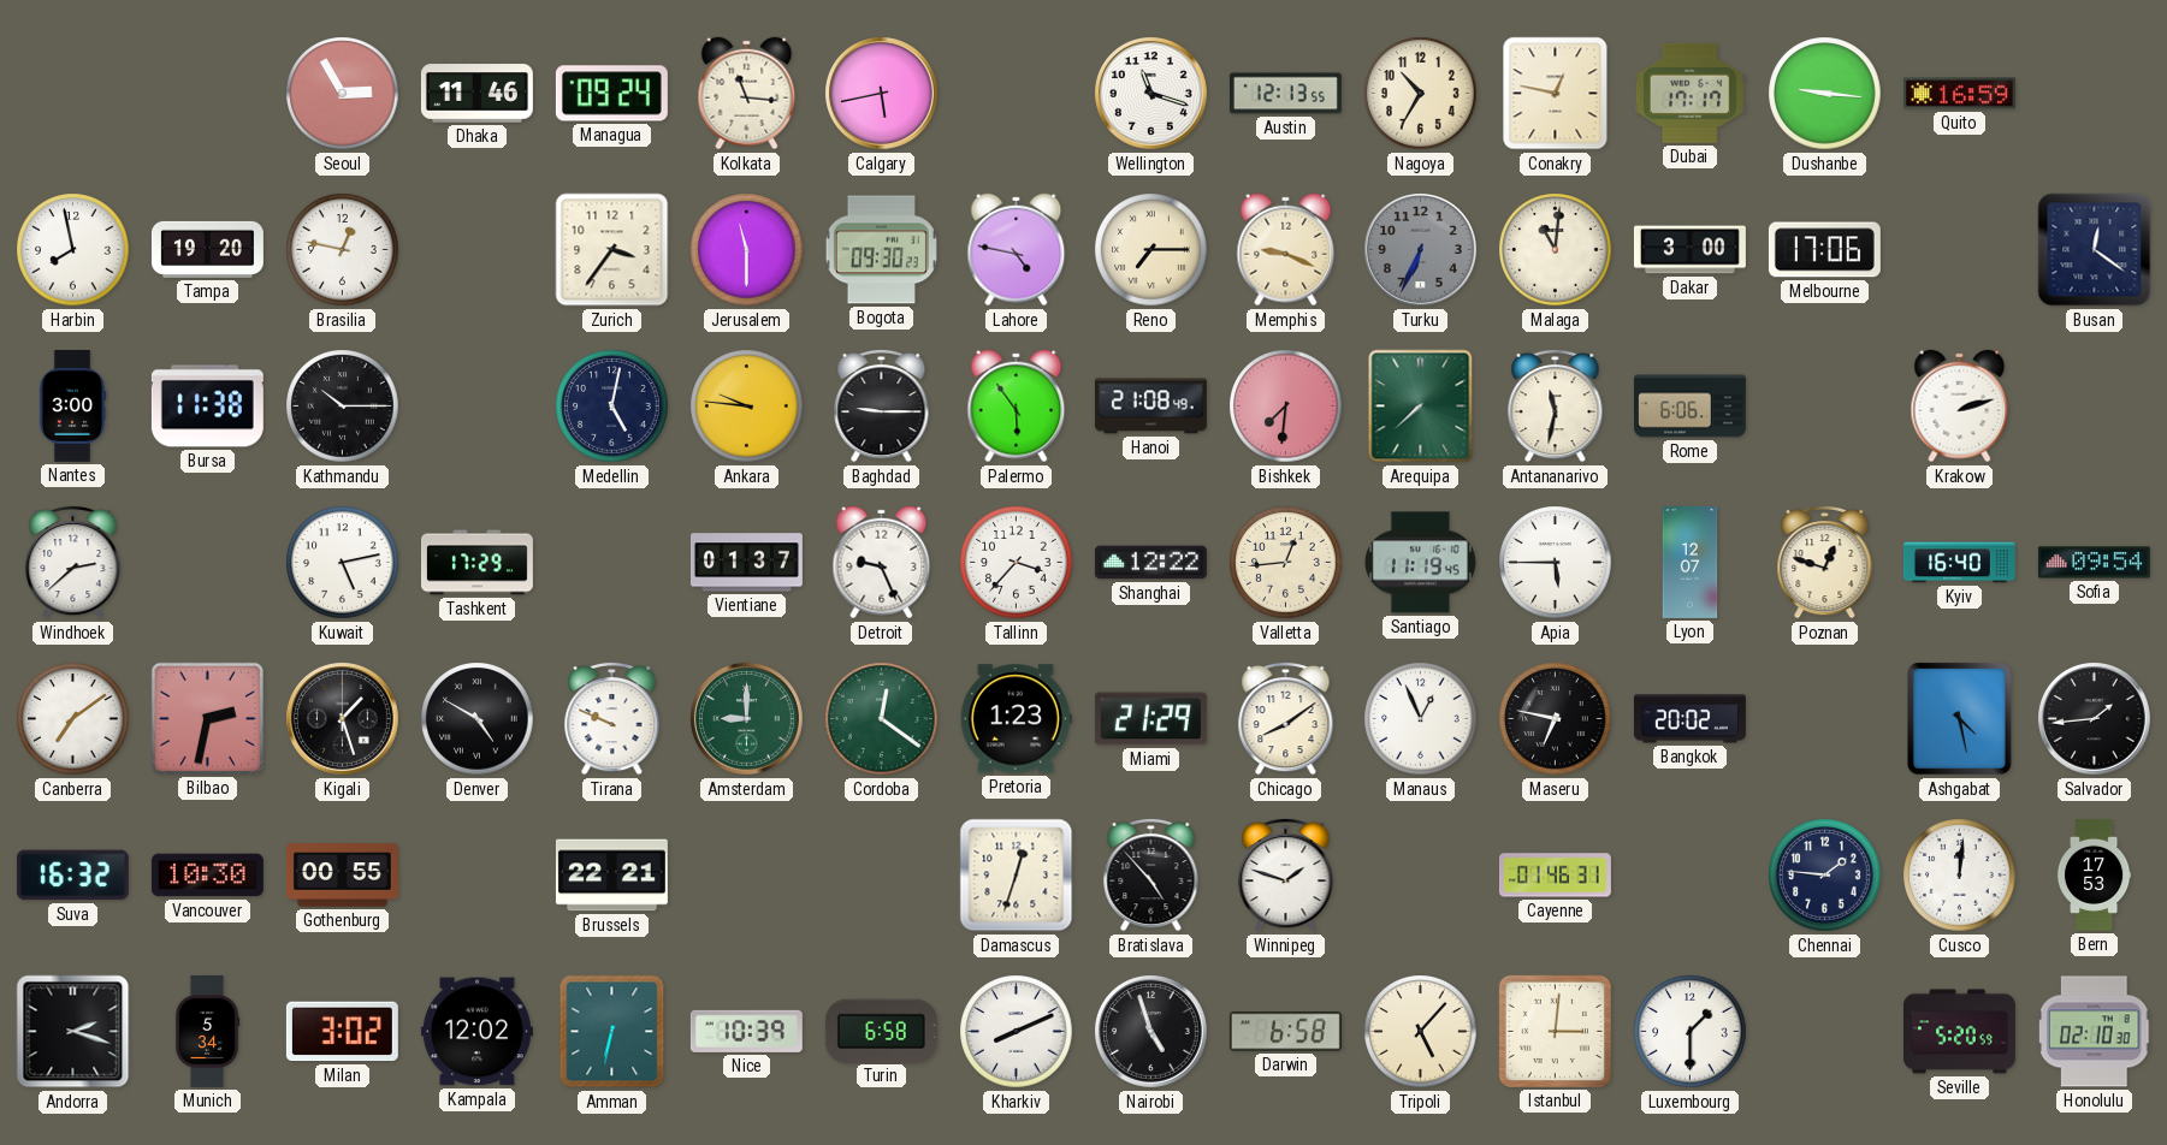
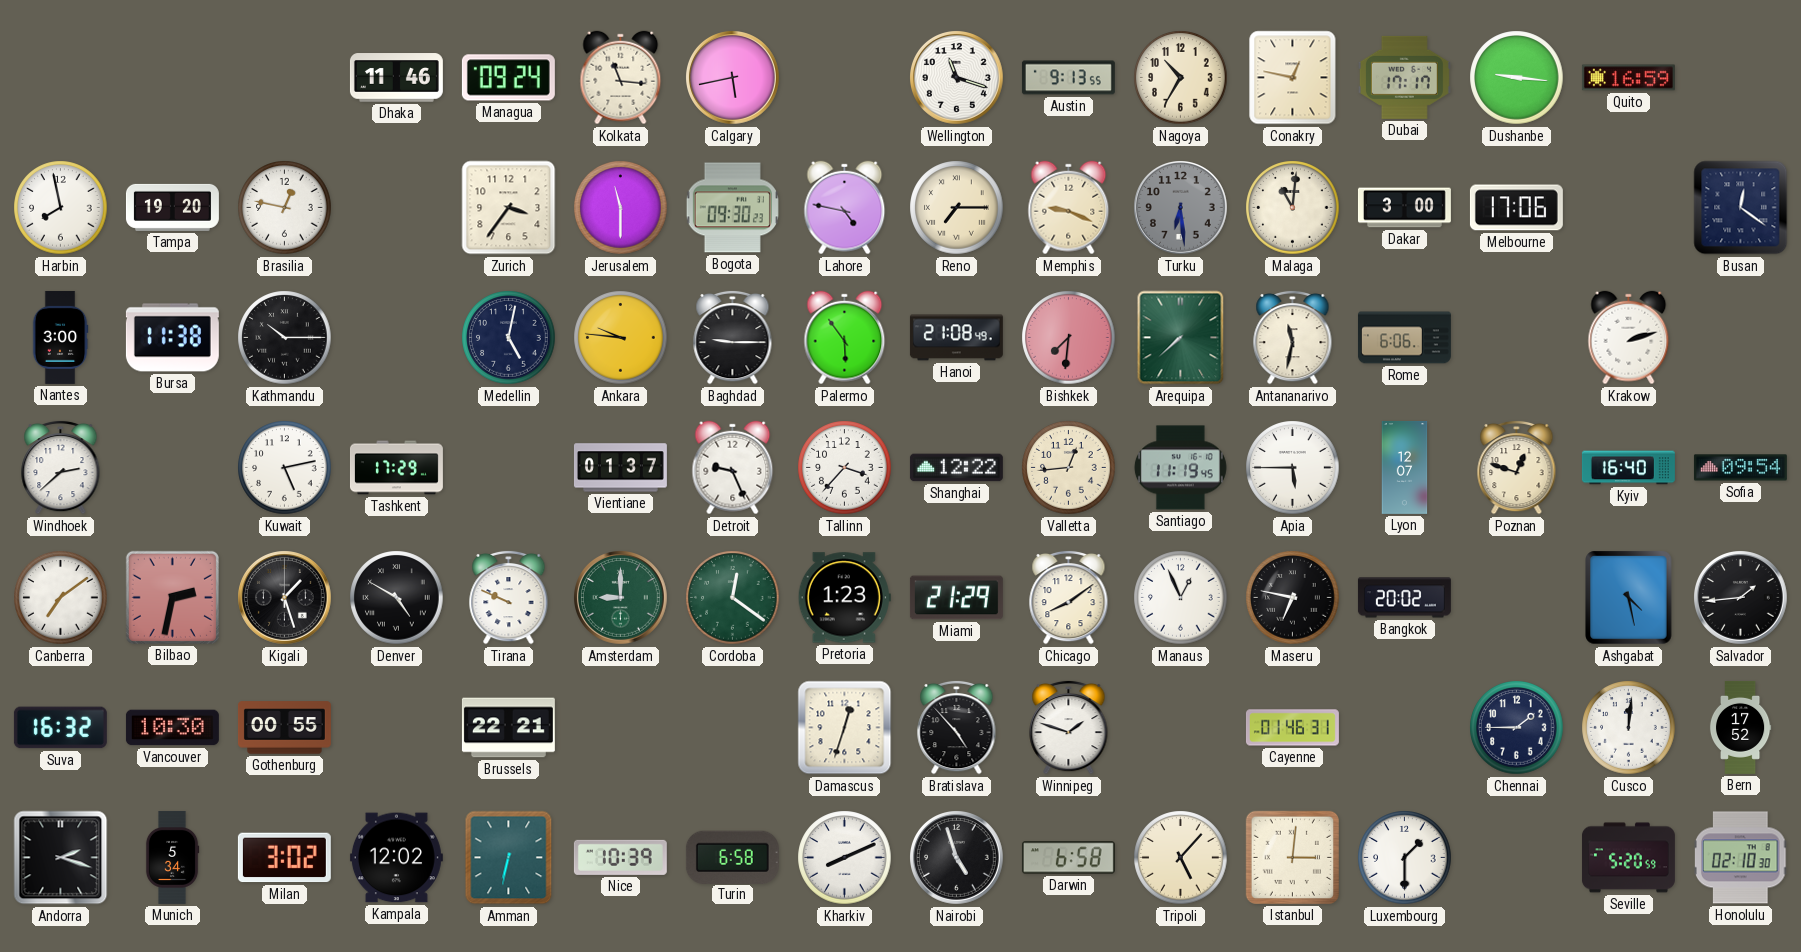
Seoul: 2:55 -> none
Austin: 12:13 -> 9:13
Turku: 6:34 -> 6:29
Chennai: 1:46 -> 1:45
Bern: 17:53 -> 17:52
